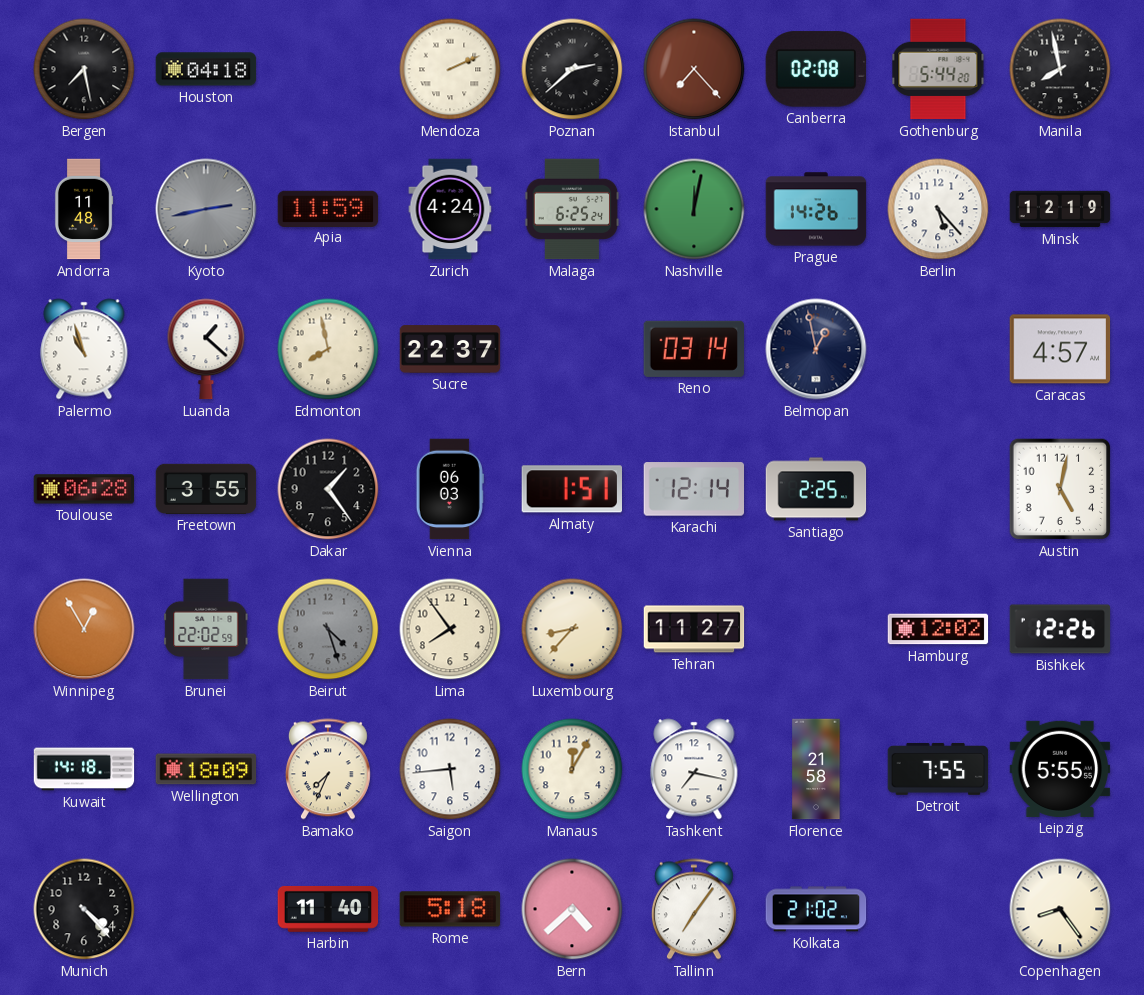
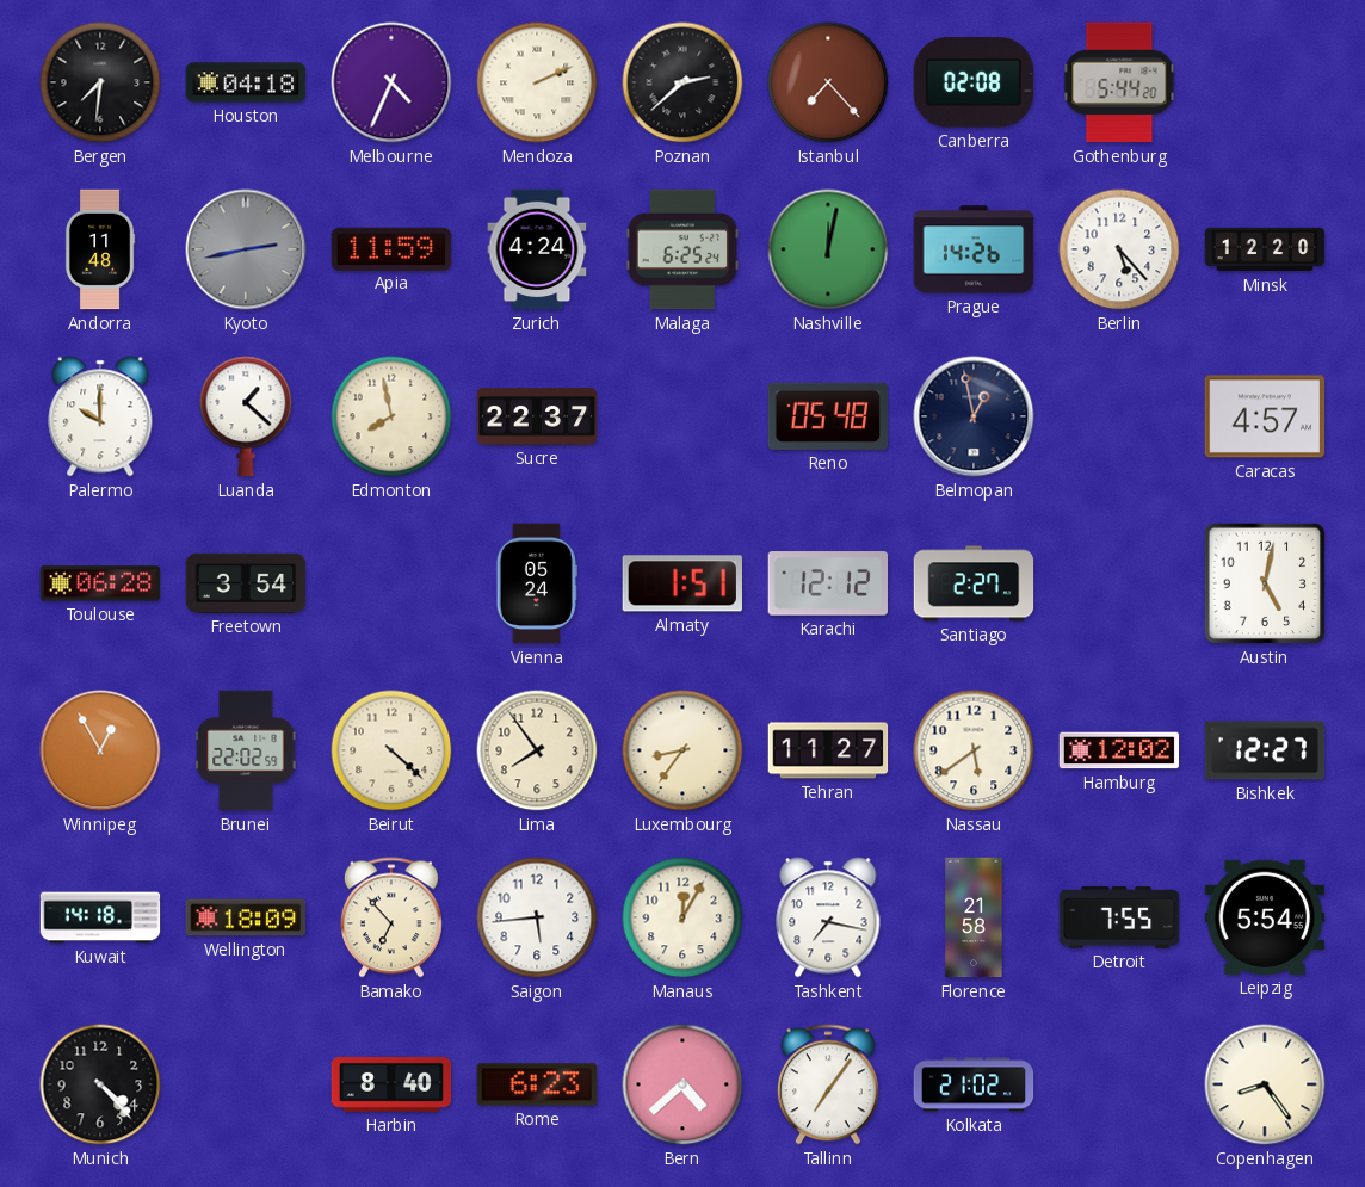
Bergen: 7:28 -> 7:31
Melbourne: none -> 4:34
Manila: 7:58 -> none
Minsk: 12:19 -> 12:20
Palermo: 10:57 -> 10:00
Reno: 03:14 -> 05:48
Freetown: 3:55 -> 3:54
Dakar: 1:24 -> none
Vienna: 06:03 -> 05:24
Karachi: 12:14 -> 12:12
Santiago: 2:25 -> 2:27
Beirut: 4:27 -> 4:22
Beirut dial: grey -> cream
Luxembourg: 8:37 -> 8:36
Nassau: none -> 5:39
Bishkek: 12:26 -> 12:27
Bamako: 7:34 -> 6:53
Leipzig: 5:55 -> 5:54
Harbin: 11:40 -> 8:40
Rome: 5:18 -> 6:23
